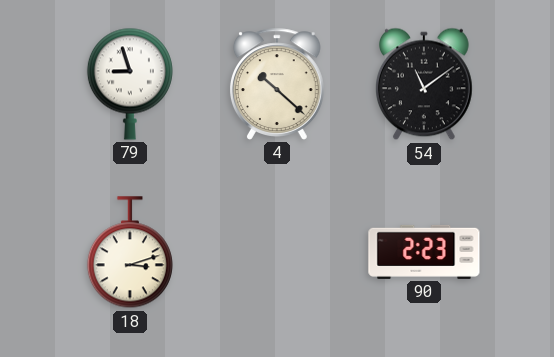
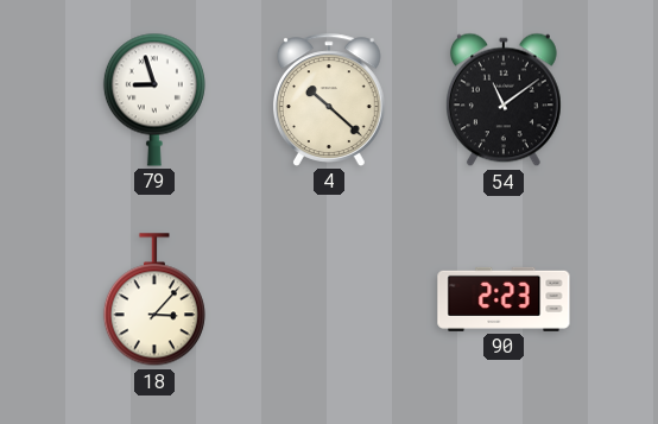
18: 3:12 -> 3:07
